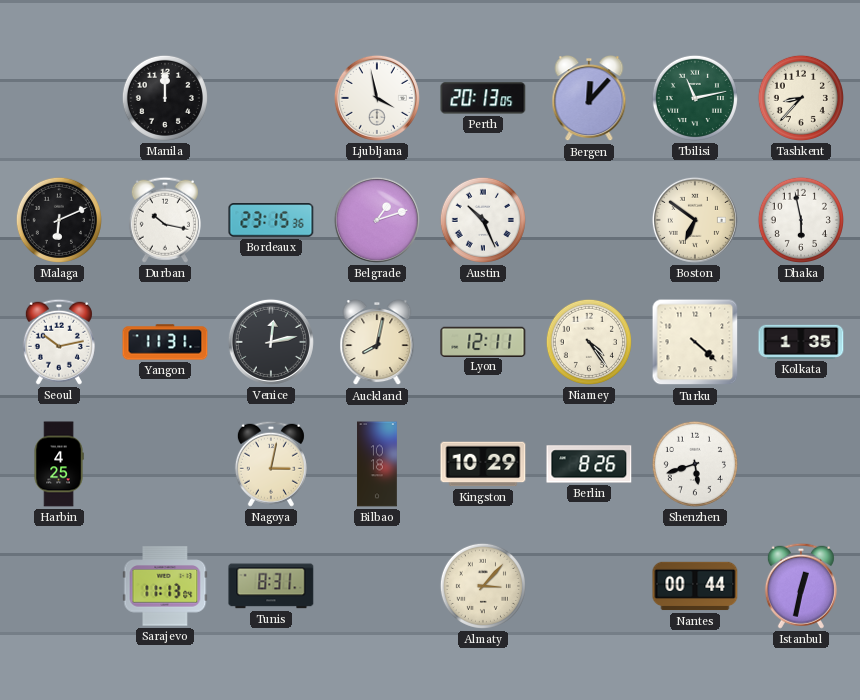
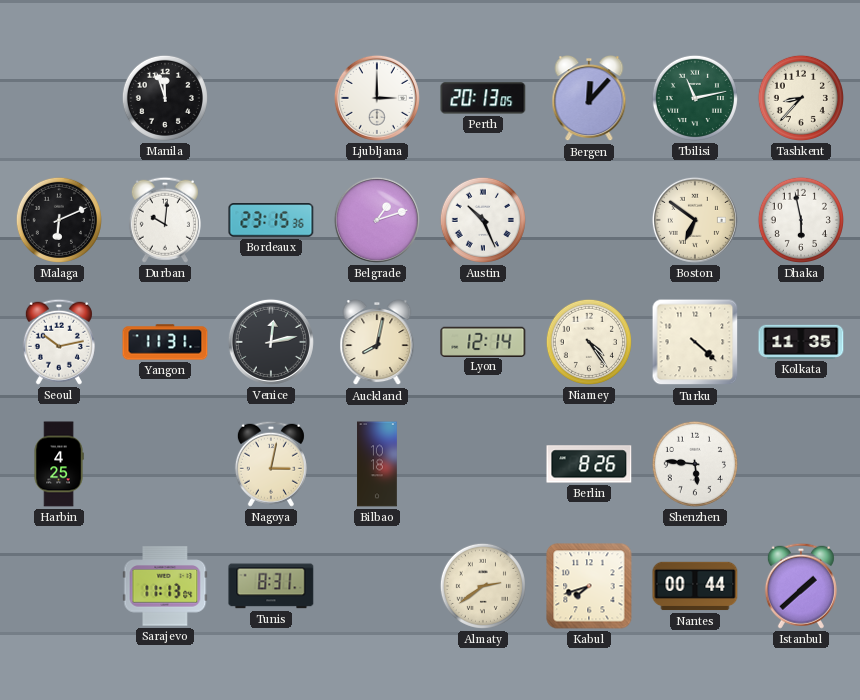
Manila: 12:00 -> 11:57
Ljubljana: 3:58 -> 3:00
Durban: 10:17 -> 10:01
Lyon: 12:11 -> 12:14
Kolkata: 1:35 -> 11:35
Kingston: 10:29 -> none
Shenzhen: 5:42 -> 5:46
Almaty: 3:07 -> 2:39
Kabul: none -> 7:42
Istanbul: 12:32 -> 1:38
